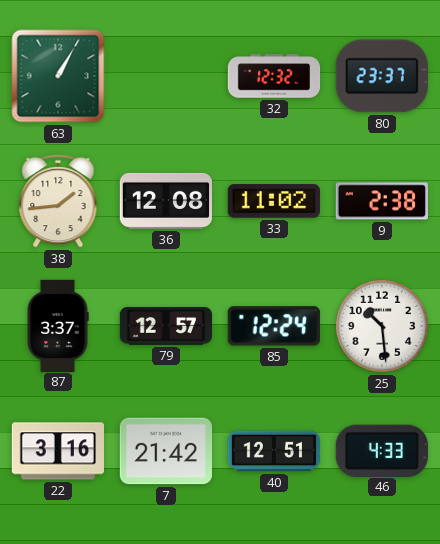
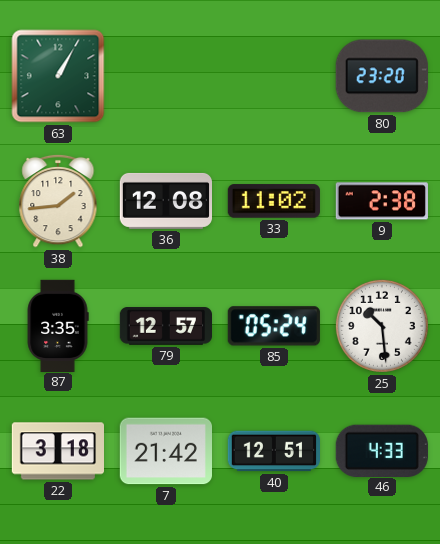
32: 12:32 -> none
80: 23:37 -> 23:20
87: 3:37 -> 3:35
85: 12:24 -> 05:24
22: 3:16 -> 3:18
